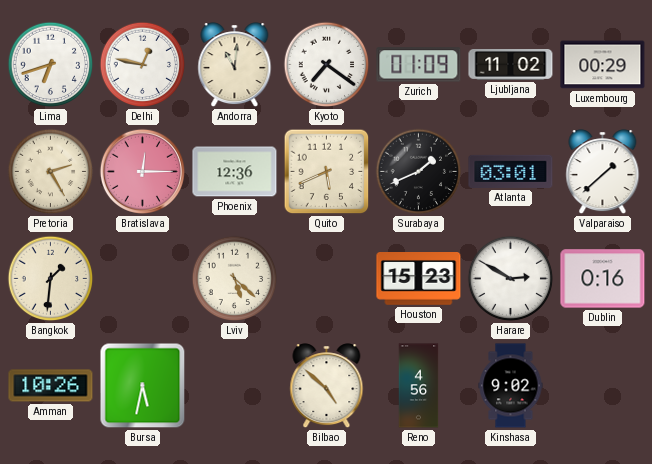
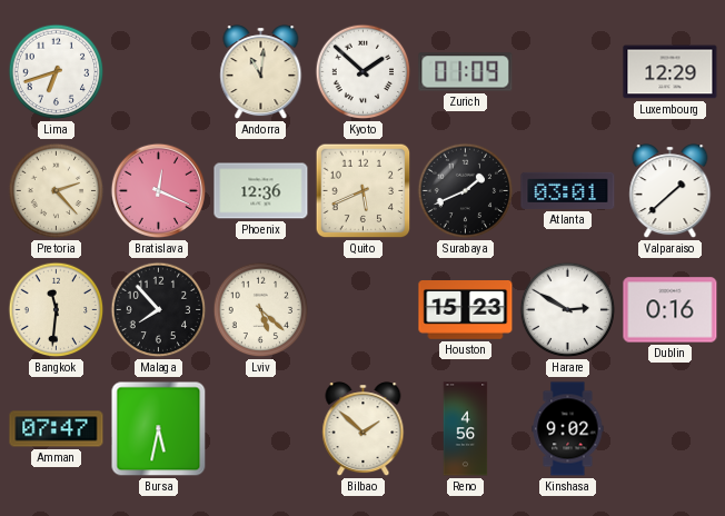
Delhi: 12:47 -> none
Kyoto: 7:21 -> 1:52
Ljubljana: 11:02 -> none
Luxembourg: 00:29 -> 12:29
Pretoria: 2:25 -> 2:23
Bratislava: 12:15 -> 12:19
Bangkok: 1:31 -> 11:31
Malaga: none -> 7:53
Amman: 10:26 -> 07:47
Bilbao: 4:52 -> 1:52
